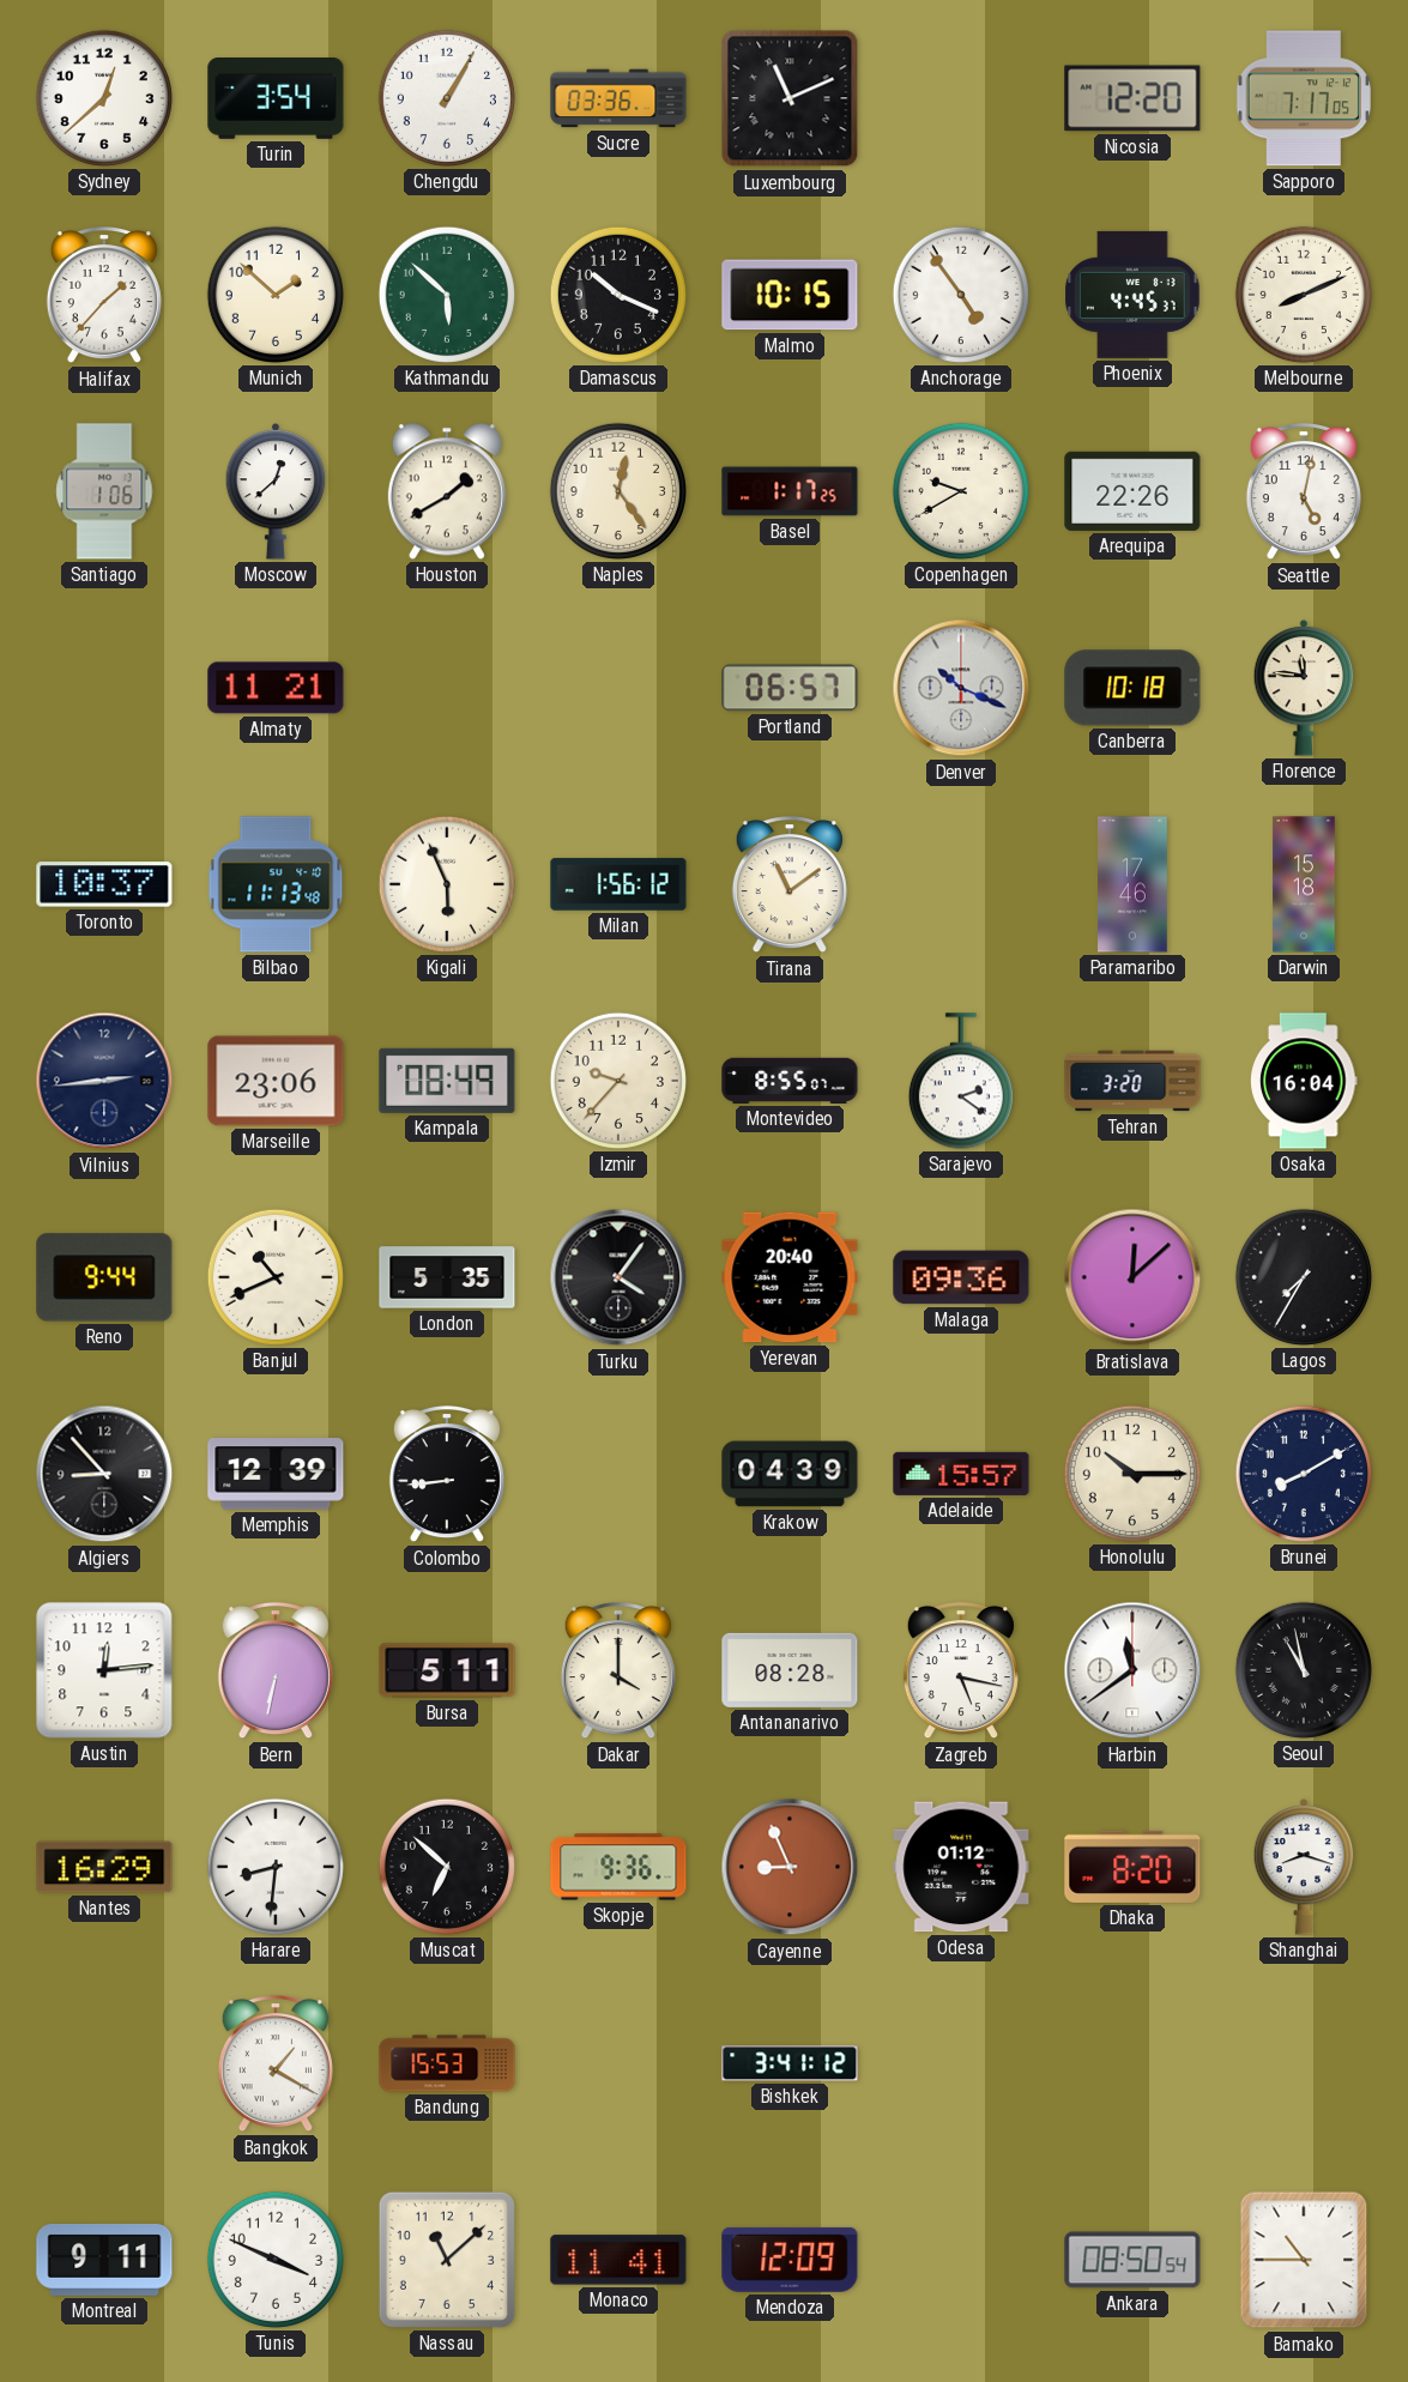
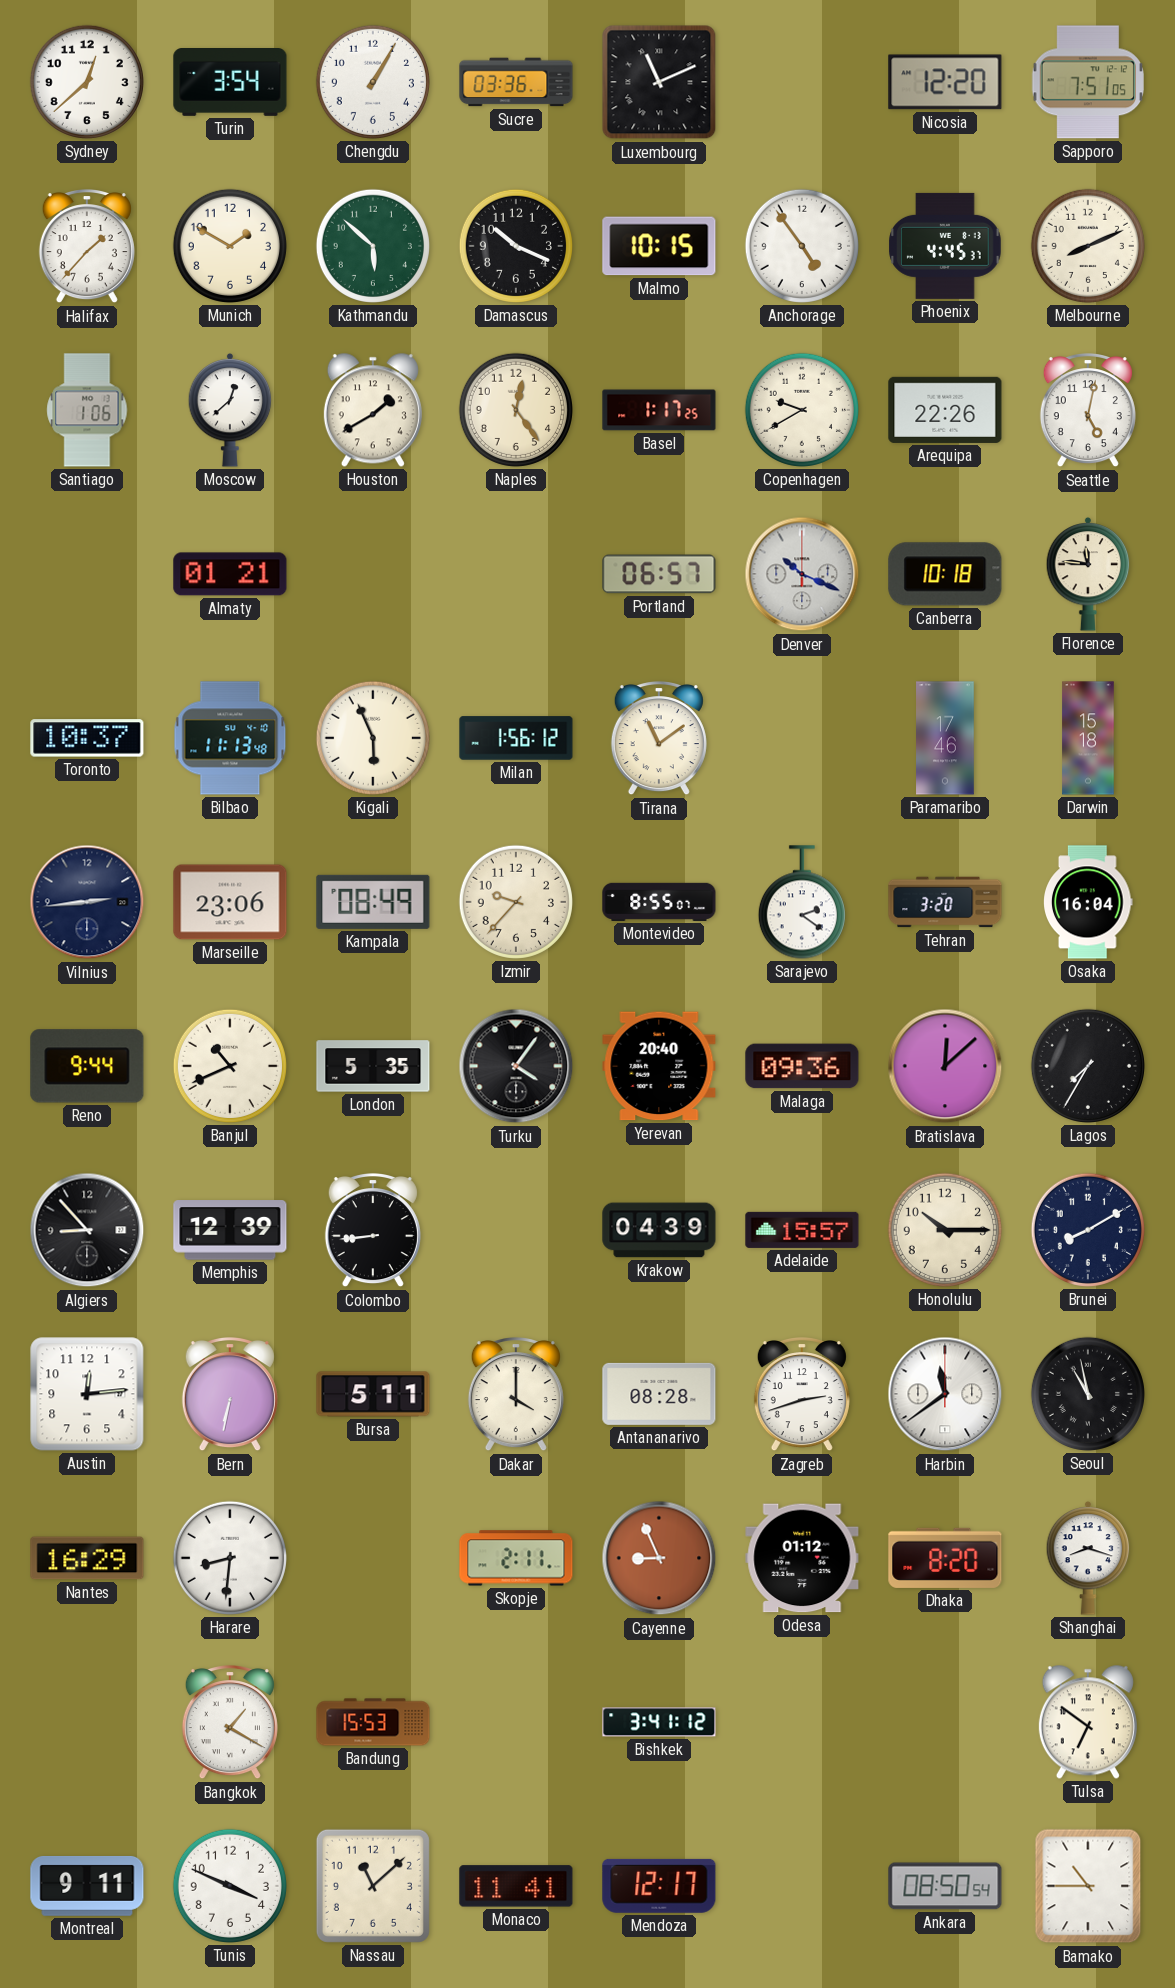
Sapporo: 7:17 -> 7:51
Munich: 1:52 -> 1:50
Almaty: 11:21 -> 01:21
Zagreb: 5:17 -> 2:42
Muscat: 6:52 -> none
Skopje: 9:36 -> 2:11
Tulsa: none -> 6:51
Mendoza: 12:09 -> 12:17
